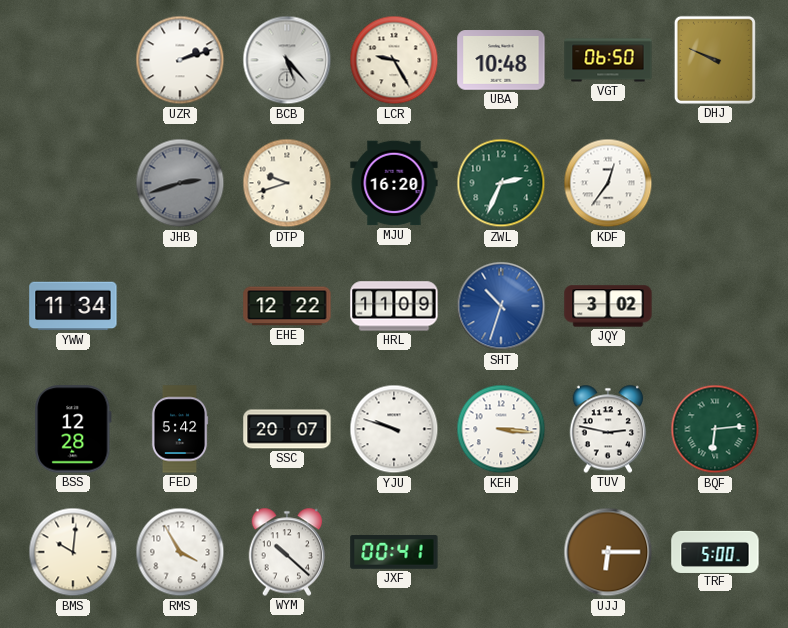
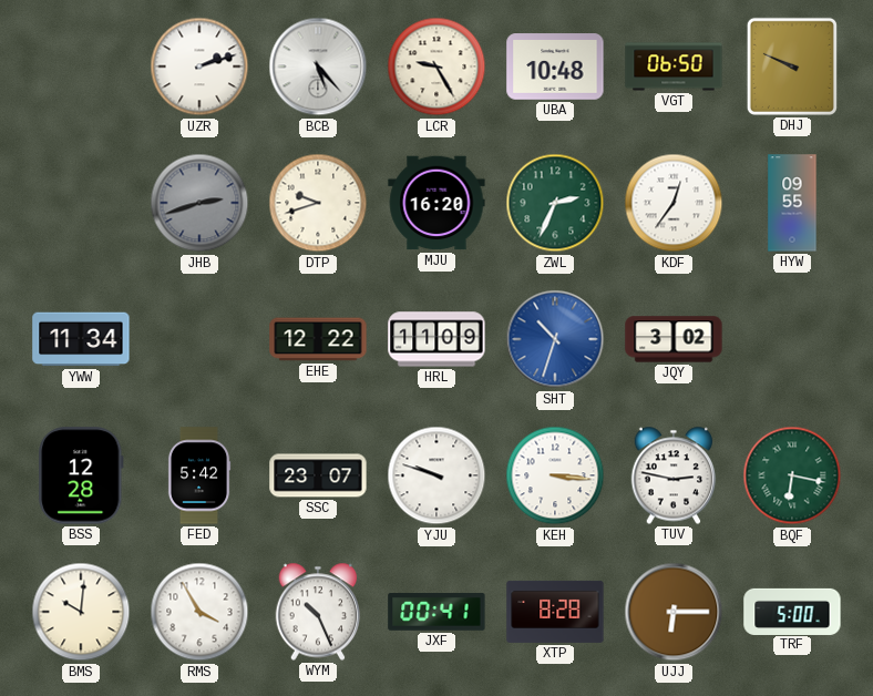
HYW: none -> 09:55
SSC: 20:07 -> 23:07
BQF: 6:14 -> 6:17
WYM: 10:22 -> 10:26
XTP: none -> 8:28
